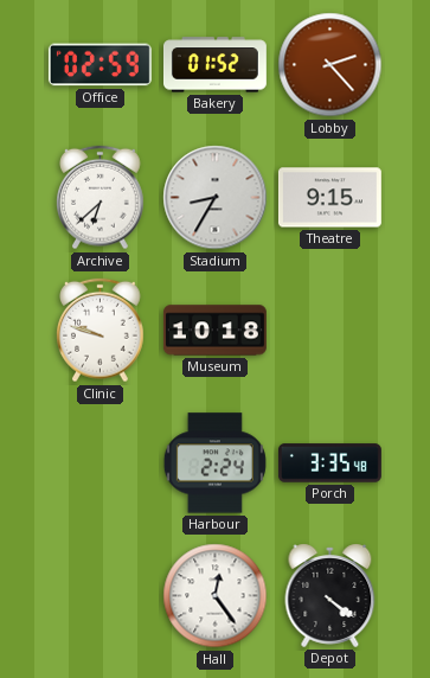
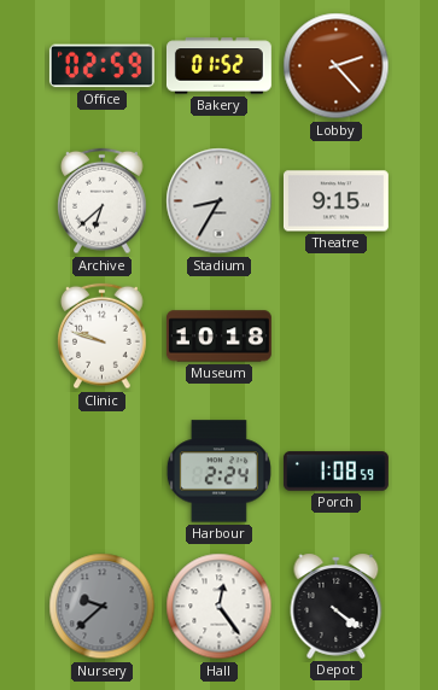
Porch: 3:35 -> 1:08
Nursery: none -> 9:38
